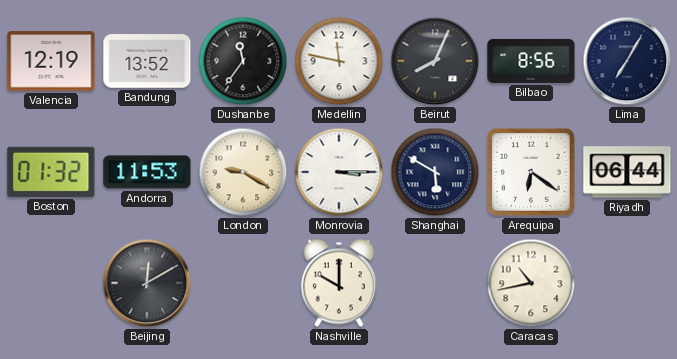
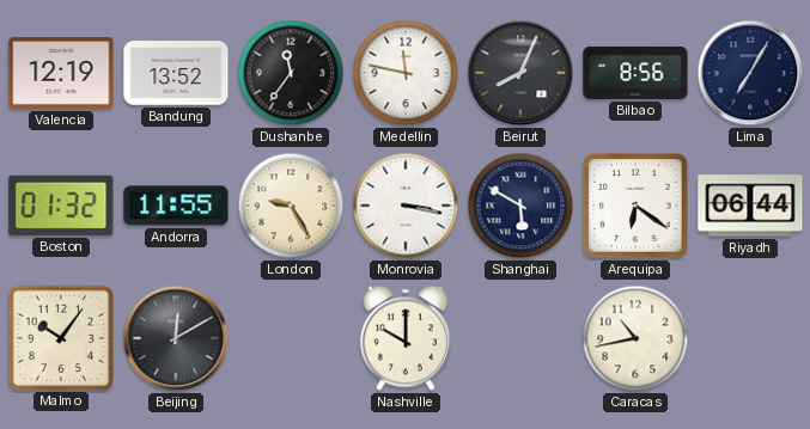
Andorra: 11:53 -> 11:55
London: 9:20 -> 9:25
Monrovia: 3:15 -> 3:17
Malmo: none -> 10:06
